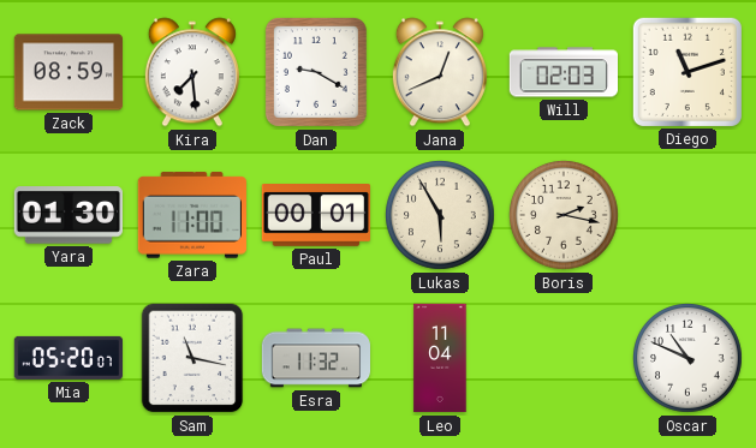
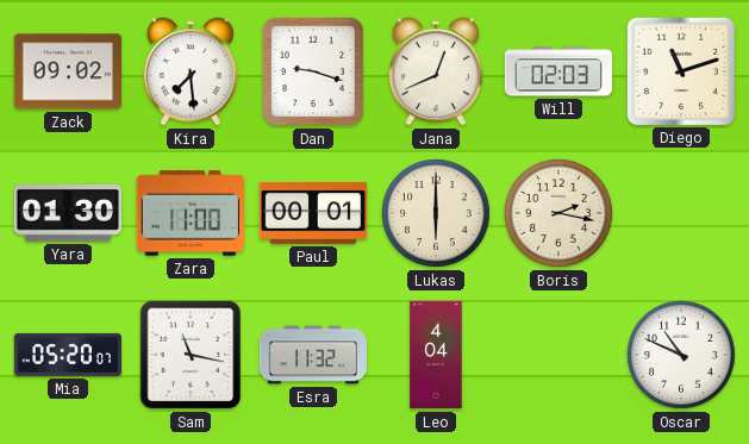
Zack: 08:59 -> 09:02
Dan: 9:20 -> 9:18
Lukas: 5:55 -> 6:00
Leo: 11:04 -> 4:04
